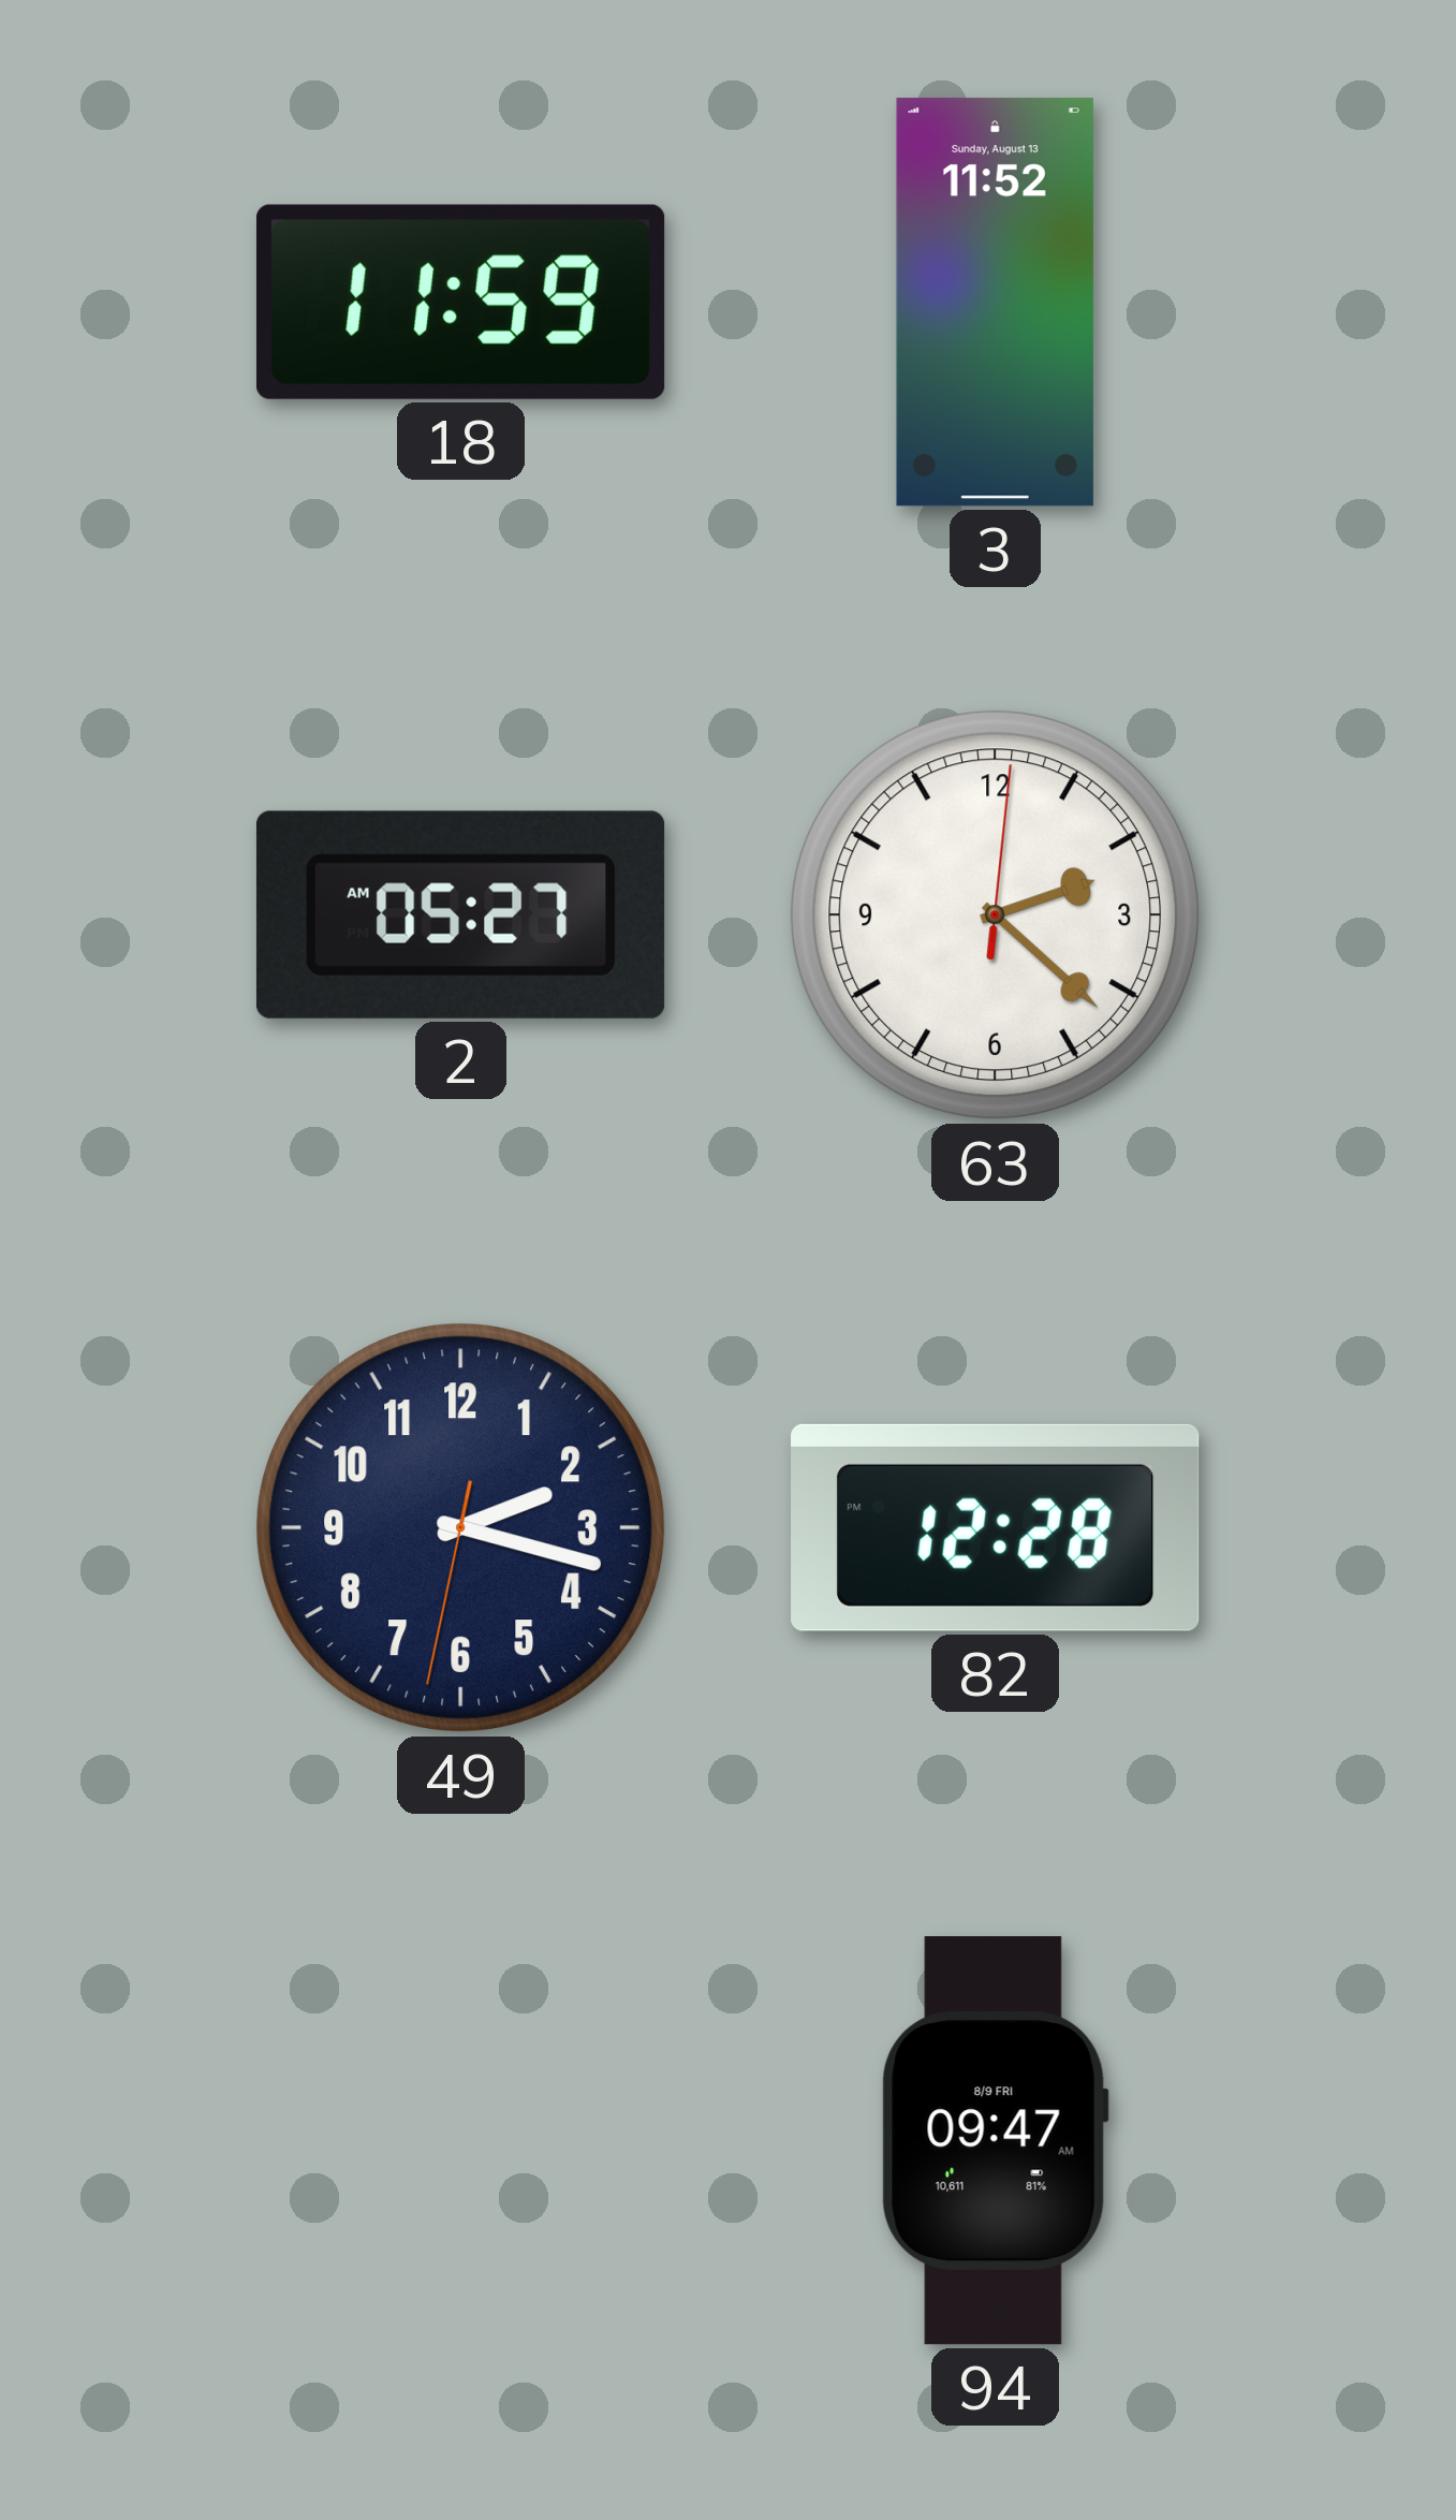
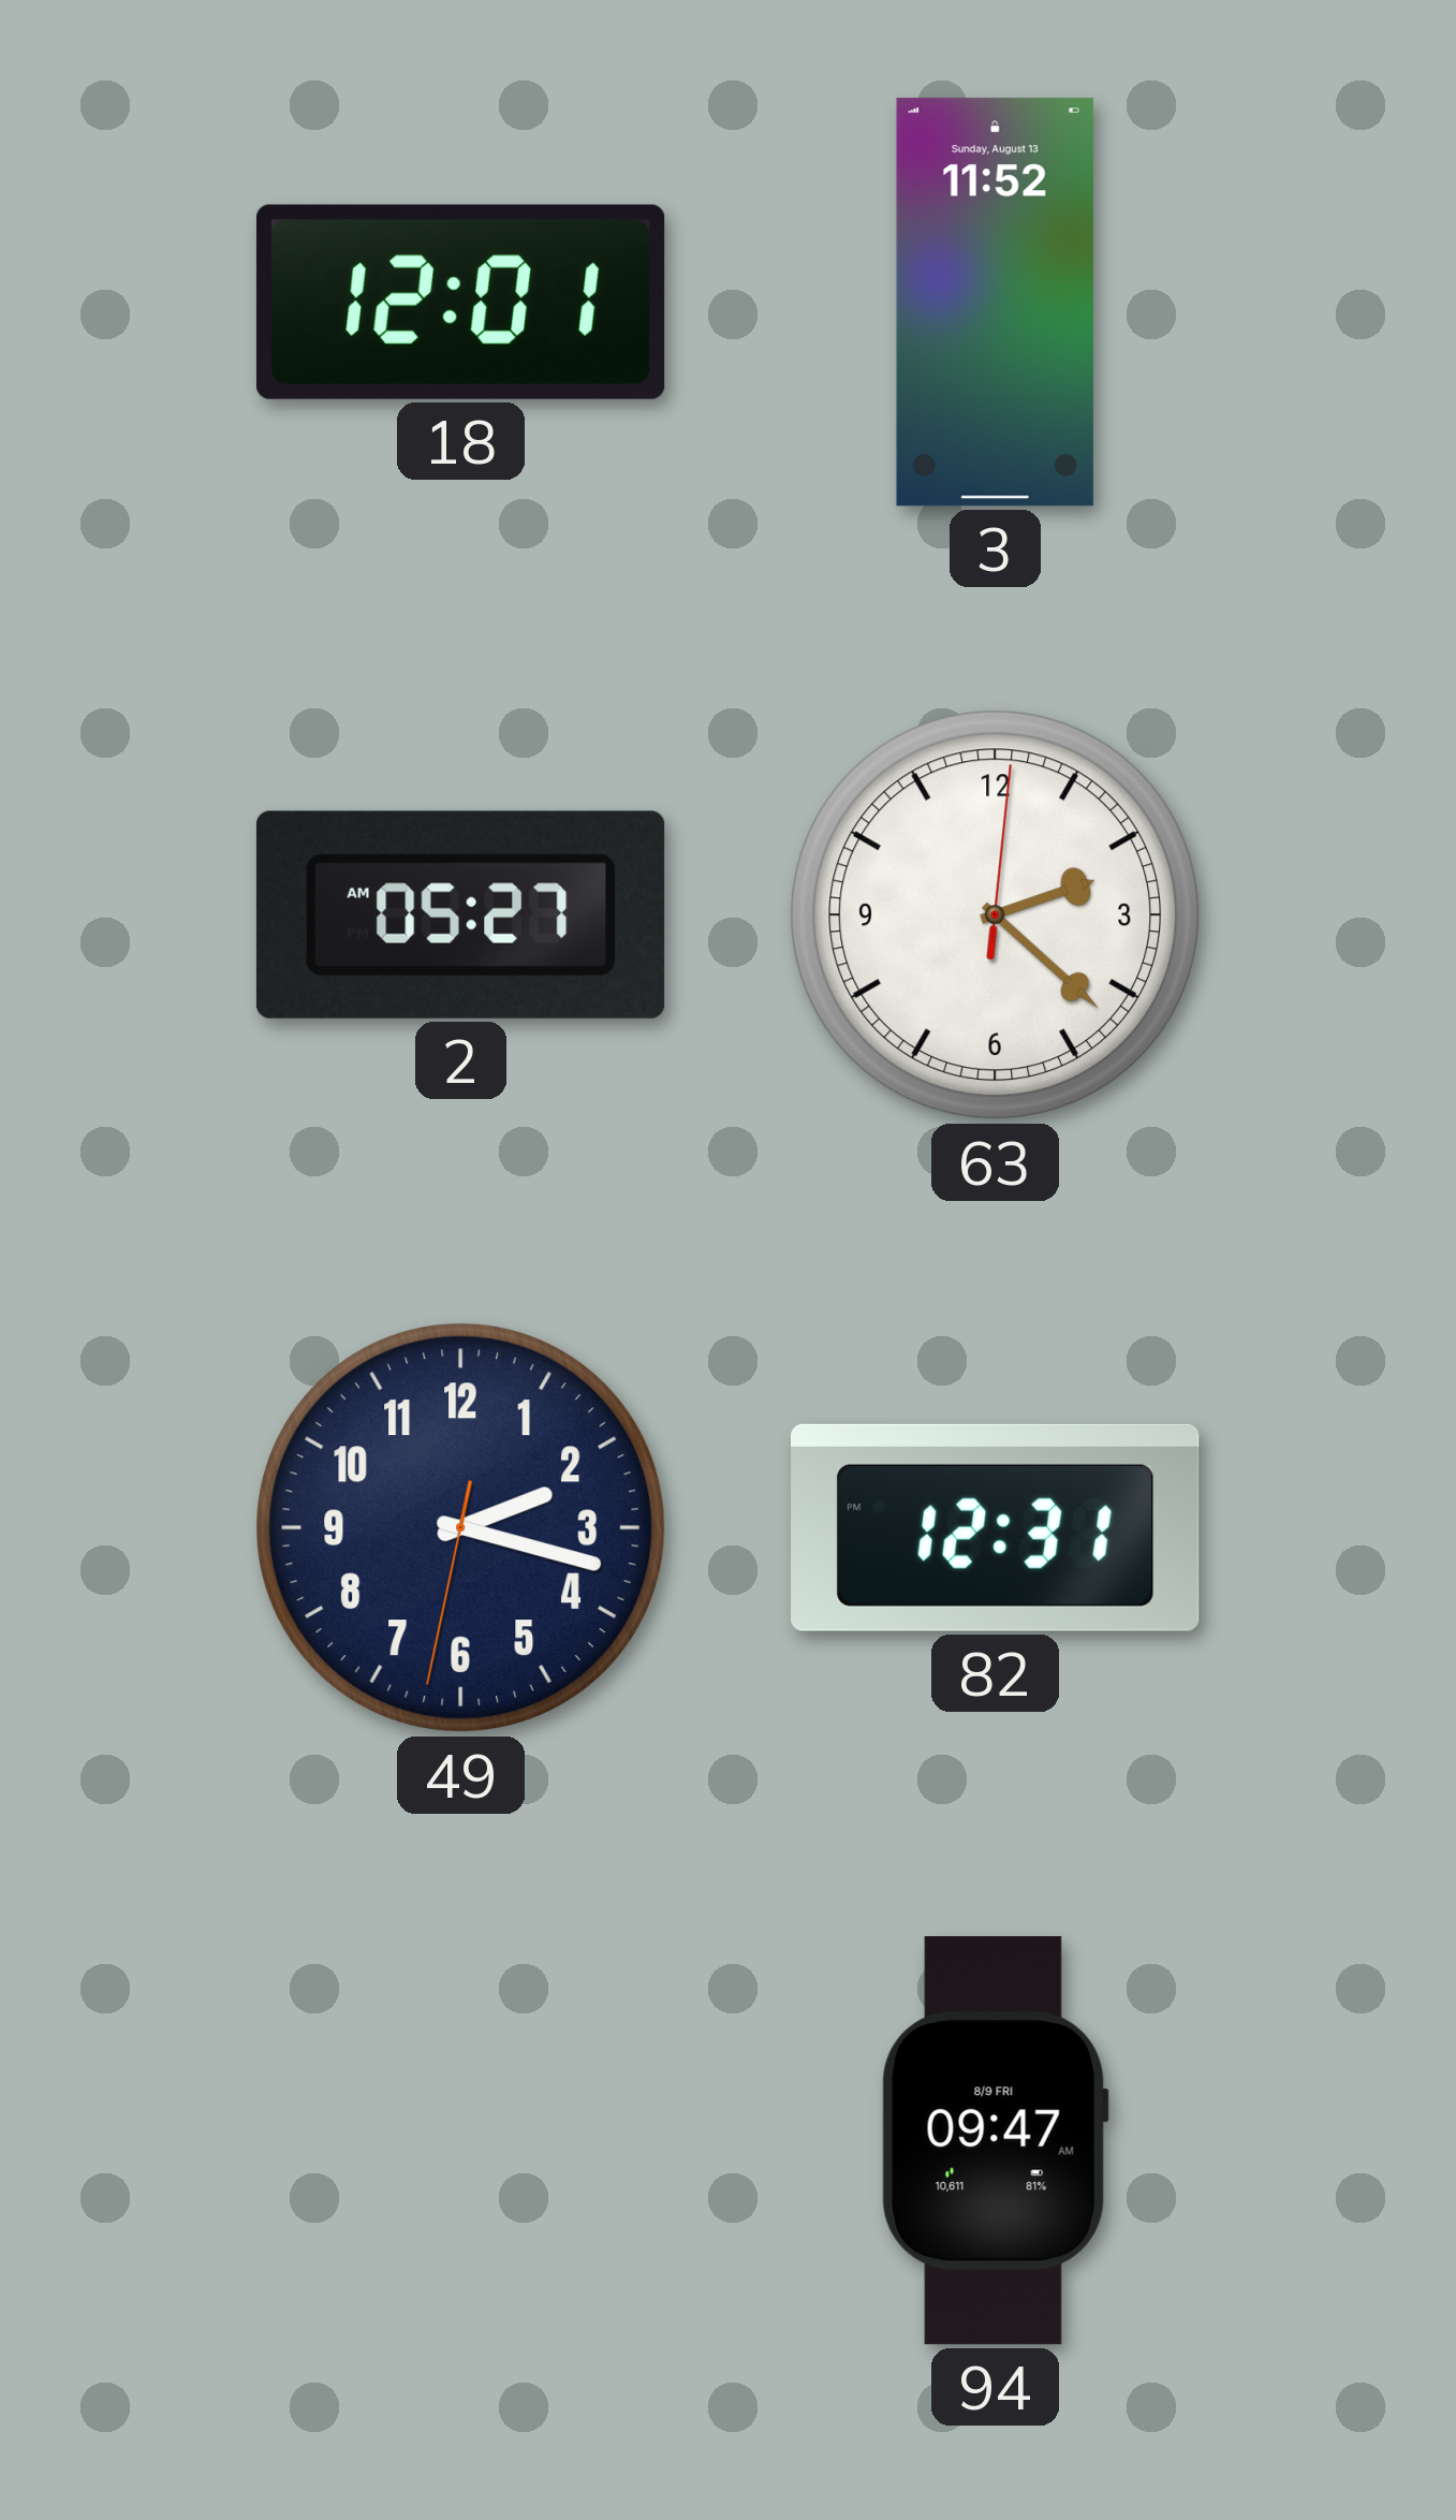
18: 11:59 -> 12:01
82: 12:28 -> 12:31
